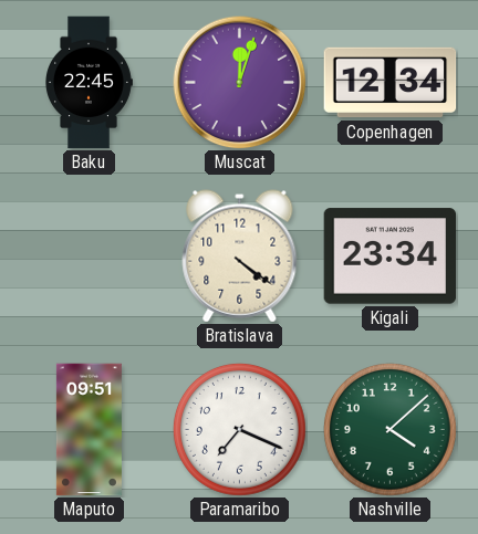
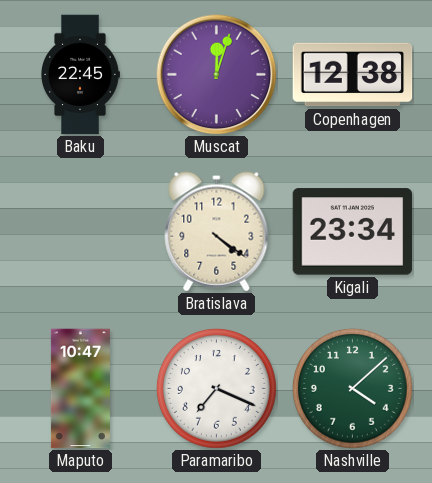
Copenhagen: 12:34 -> 12:38
Maputo: 09:51 -> 10:47
